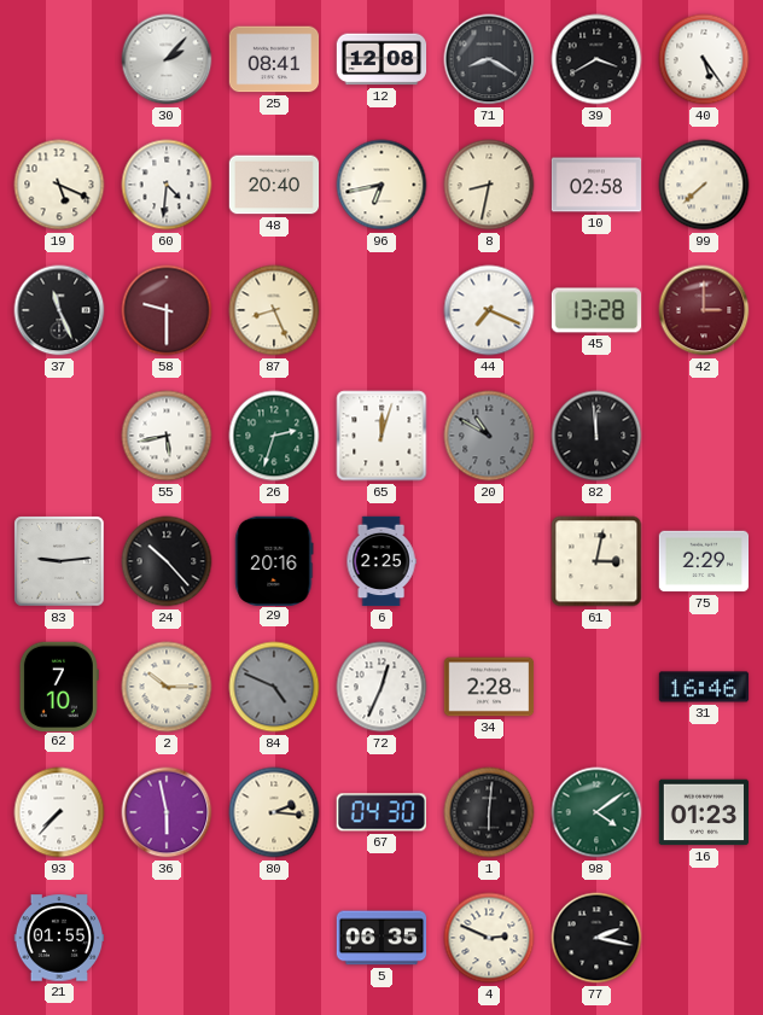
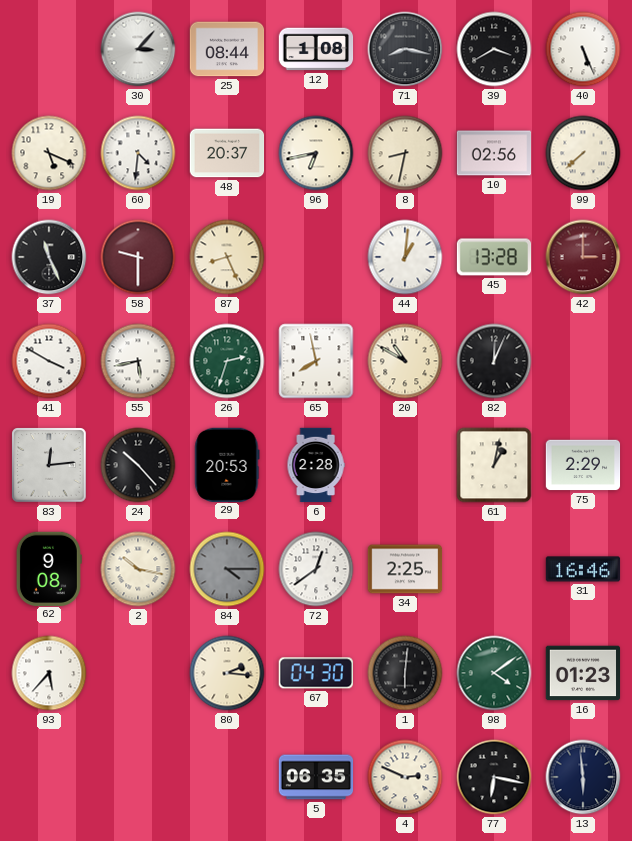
30: 2:07 -> 3:07
25: 08:41 -> 08:44
12: 12:08 -> 1:08
71: 8:20 -> 8:17
40: 5:24 -> 5:26
48: 20:40 -> 20:37
10: 02:58 -> 02:56
44: 7:19 -> 1:01
41: none -> 3:50
65: 12:03 -> 7:58
20 dial: grey -> cream
82: 11:59 -> 12:04
83: 9:14 -> 12:14
29: 20:16 -> 20:53
6: 2:25 -> 2:28
61: 3:02 -> 1:02
62: 7:10 -> 9:08
2: 10:15 -> 10:17
84: 4:49 -> 4:15
72: 12:34 -> 12:39
34: 2:28 -> 2:25
93: 7:37 -> 5:37
36: 5:58 -> none
21: 01:55 -> none
77: 2:17 -> 6:17
13: none -> 5:59
